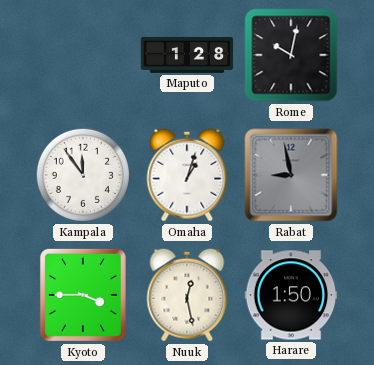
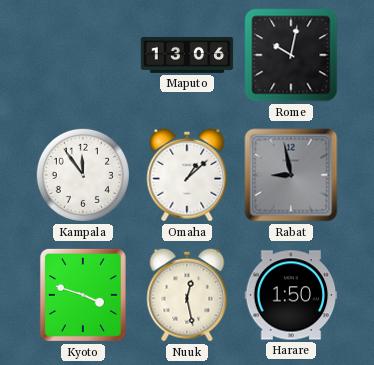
Maputo: 1:28 -> 13:06
Omaha: 1:03 -> 1:08
Kyoto: 3:45 -> 3:48
